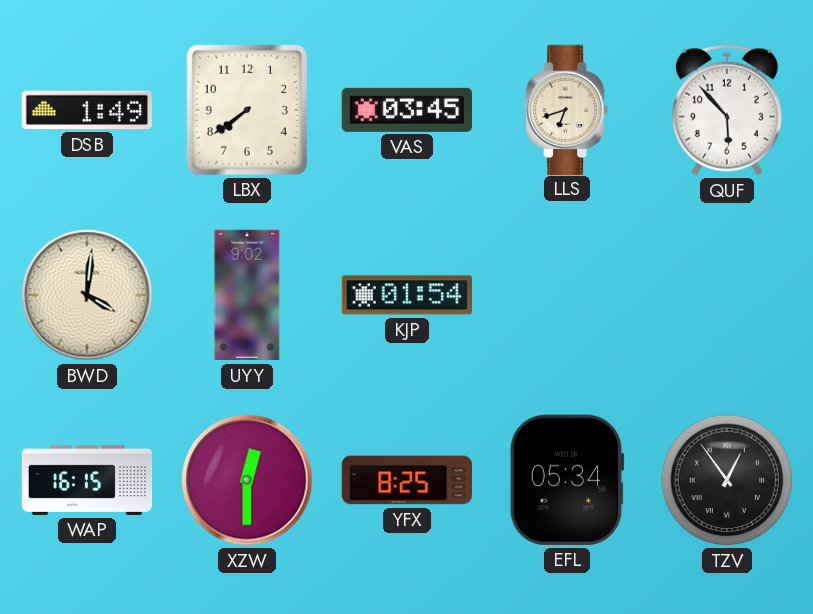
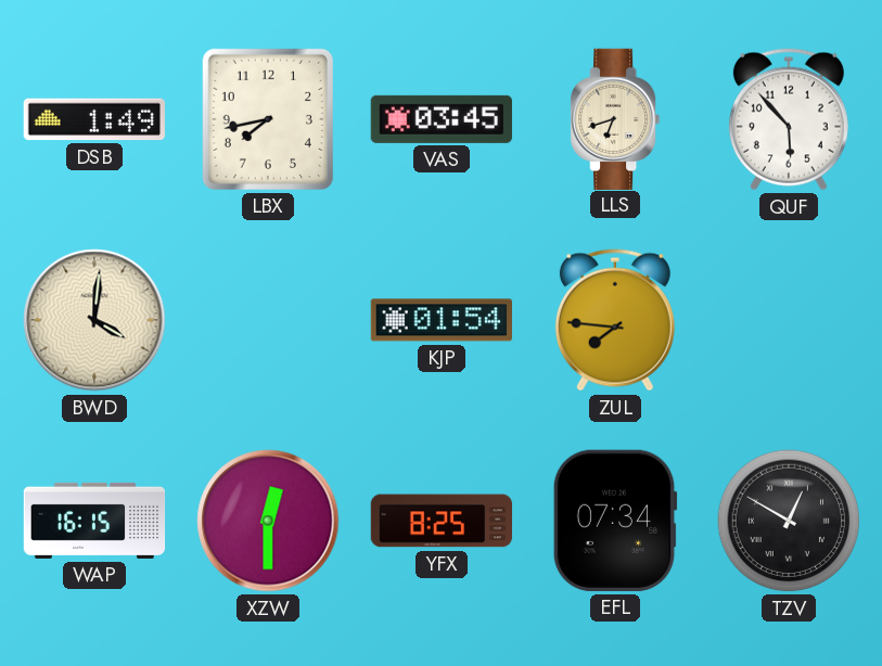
LBX: 7:39 -> 7:43
UYY: 9:02 -> none
ZUL: none -> 7:46
EFL: 05:34 -> 07:34
TZV: 12:54 -> 12:50
